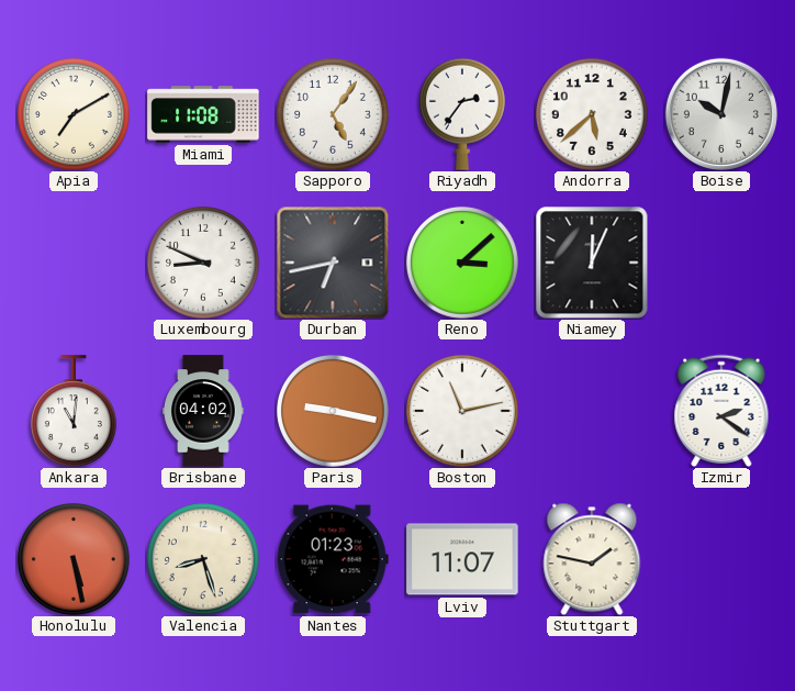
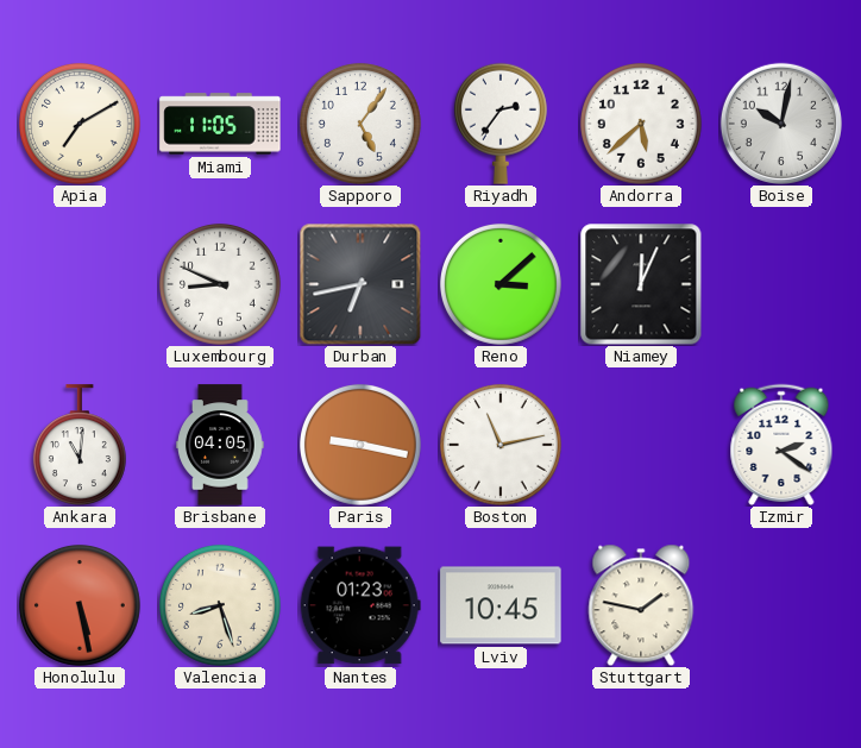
Miami: 11:08 -> 11:05
Brisbane: 04:02 -> 04:05
Lviv: 11:07 -> 10:45
